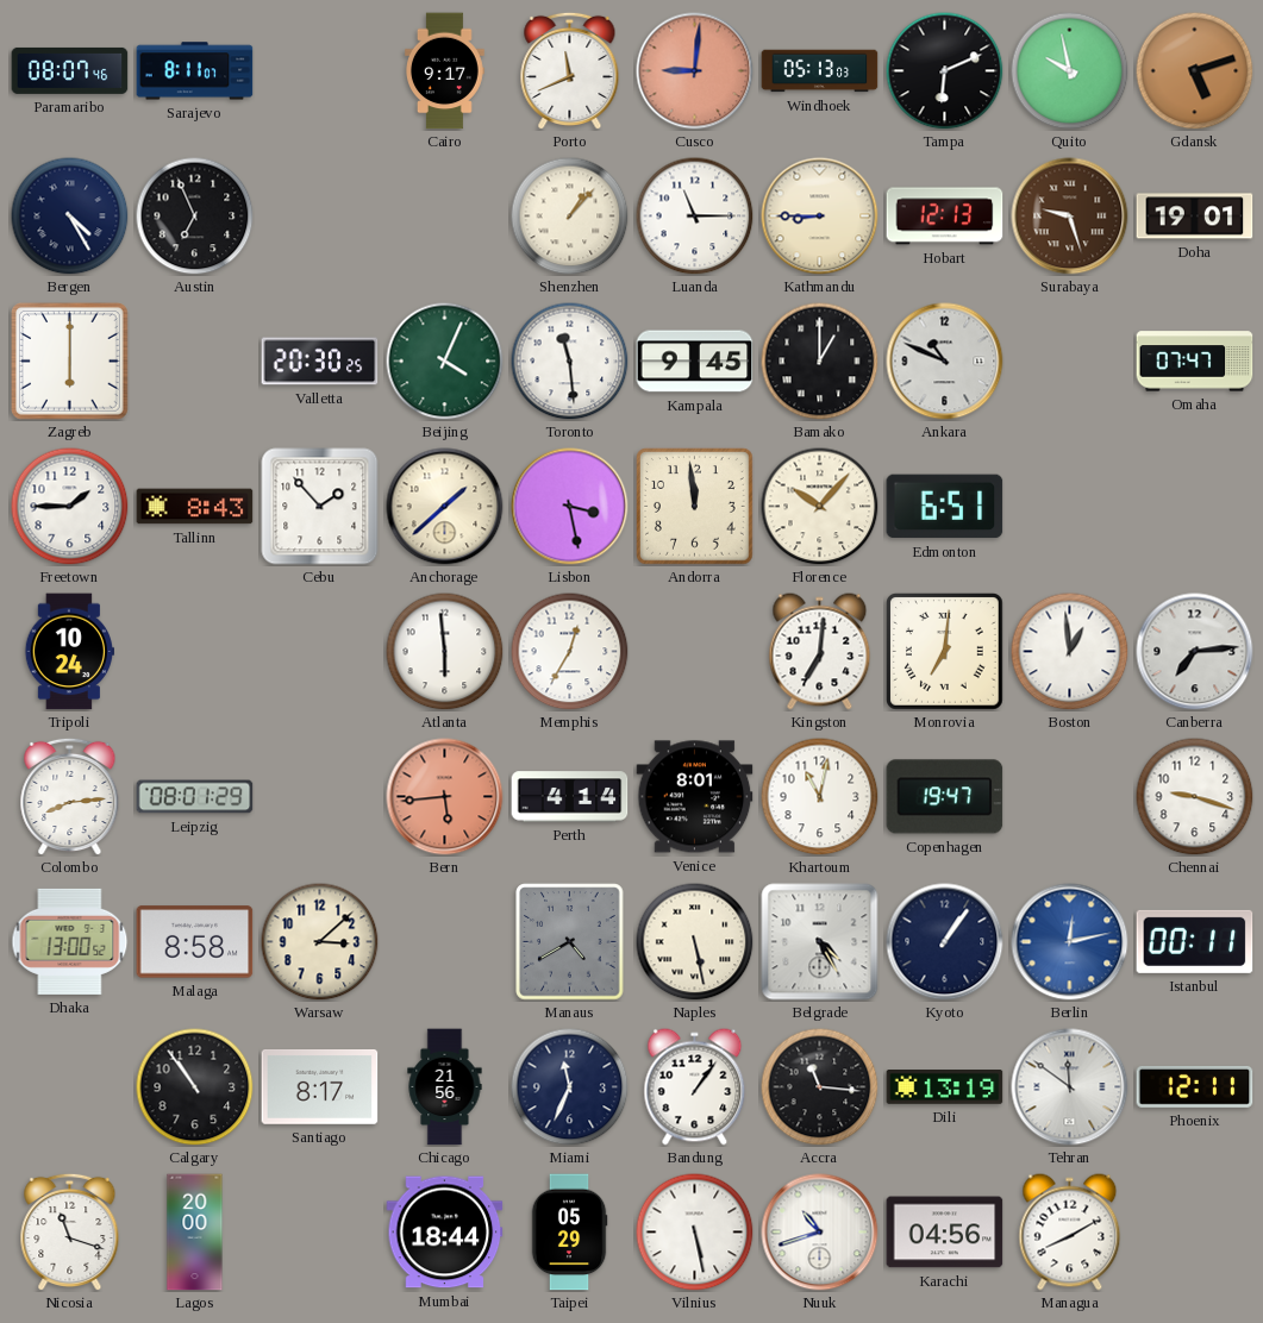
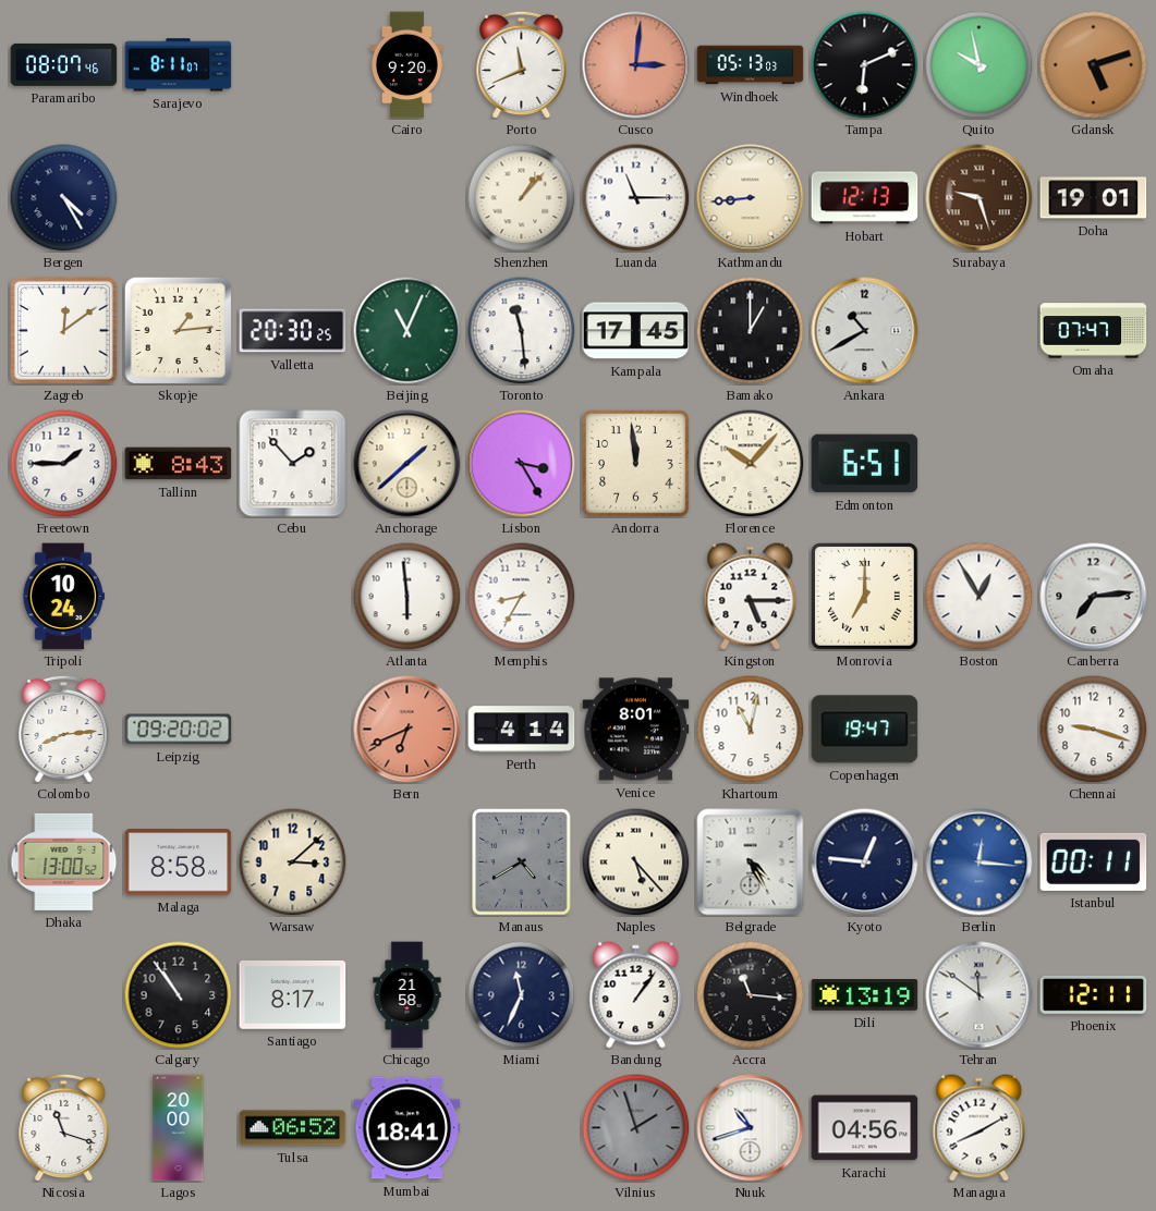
Cairo: 9:17 -> 9:20
Cusco: 9:01 -> 3:01
Austin: 6:56 -> none
Kathmandu: 8:45 -> 8:44
Zagreb: 6:00 -> 12:09
Skopje: none -> 1:14
Beijing: 4:04 -> 11:04
Kampala: 9:45 -> 17:45
Ankara: 10:49 -> 10:40
Lisbon: 3:28 -> 3:25
Memphis: 12:35 -> 8:35
Kingston: 7:01 -> 5:15
Monrovia: 7:01 -> 7:00
Boston: 12:59 -> 12:55
Leipzig: 08:01 -> 09:20
Bern: 5:44 -> 6:41
Naples: 5:28 -> 5:23
Kyoto: 1:06 -> 12:46
Berlin: 12:13 -> 12:16
Chicago: 21:56 -> 21:58
Tulsa: none -> 06:52
Mumbai: 18:44 -> 18:41
Taipei: 05:29 -> none
Vilnius: 5:28 -> 1:57
Vilnius dial: white -> grey
